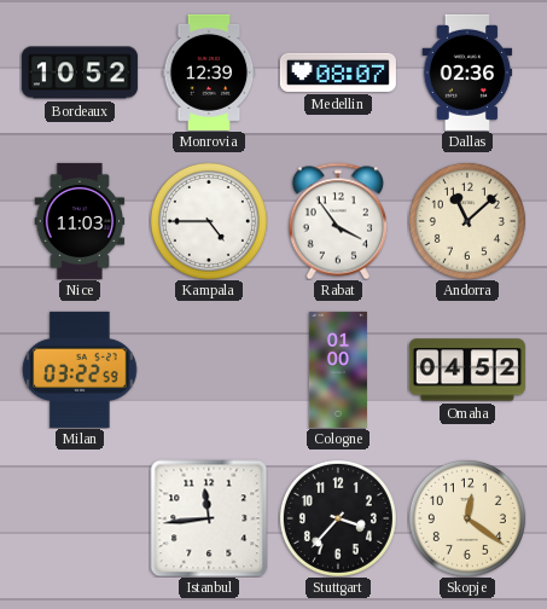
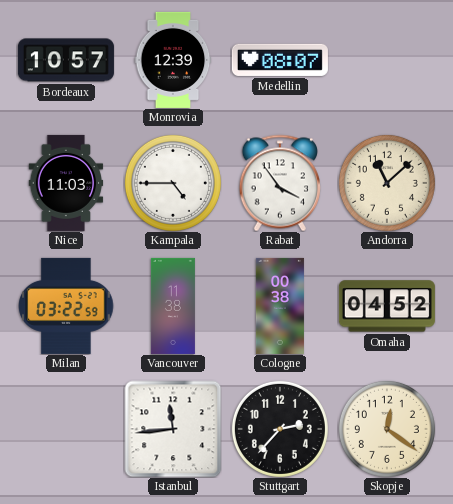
Bordeaux: 10:52 -> 10:57
Dallas: 02:36 -> none
Vancouver: none -> 11:38
Cologne: 01:00 -> 00:38
Stuttgart: 3:37 -> 2:37
